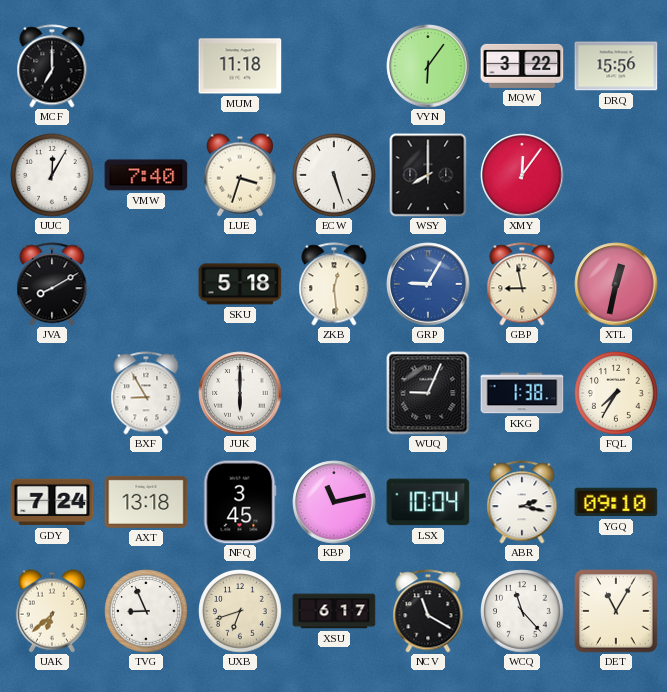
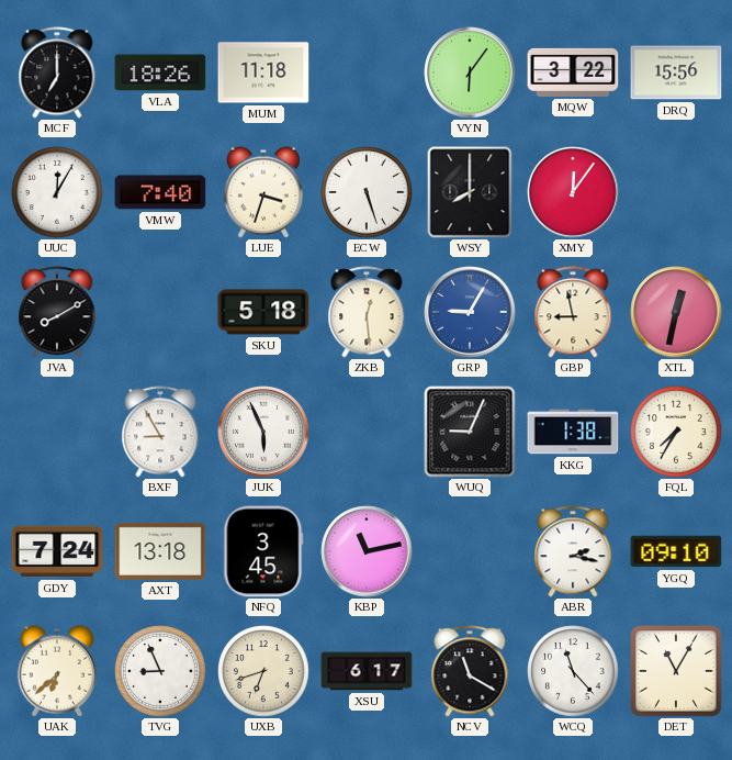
VLA: none -> 18:26
JUK: 6:00 -> 5:56
LSX: 10:04 -> none
